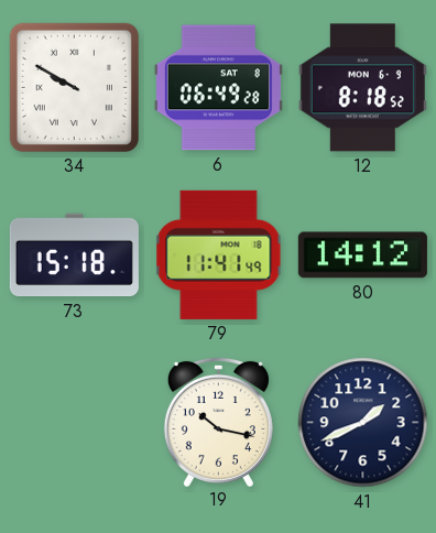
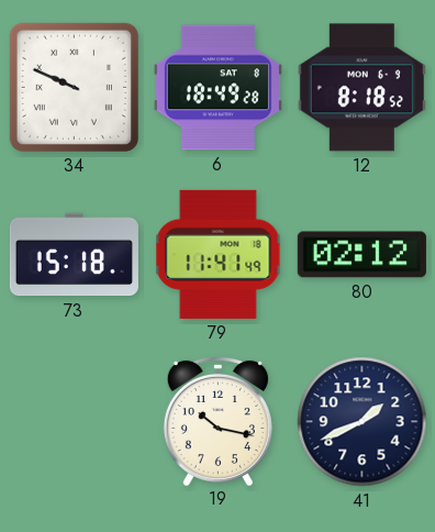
34: 9:50 -> 9:49
6: 06:49 -> 18:49
80: 14:12 -> 02:12
